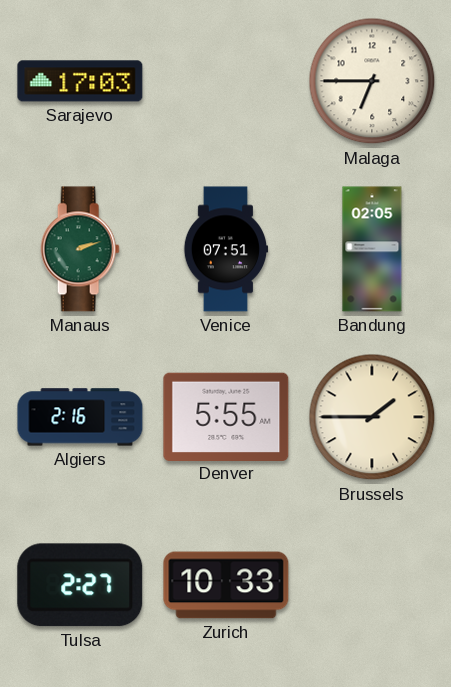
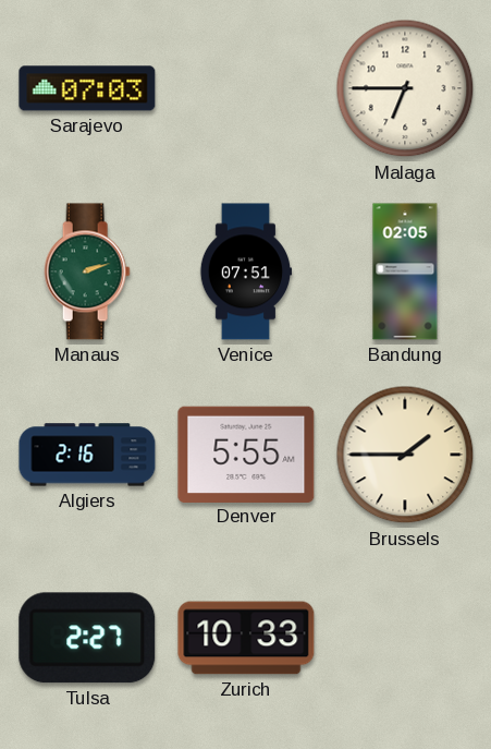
Sarajevo: 17:03 -> 07:03
